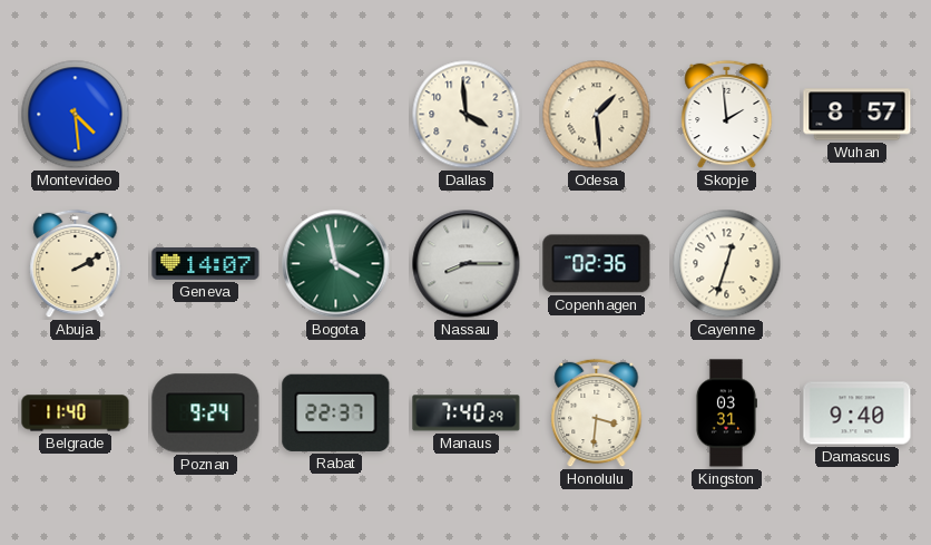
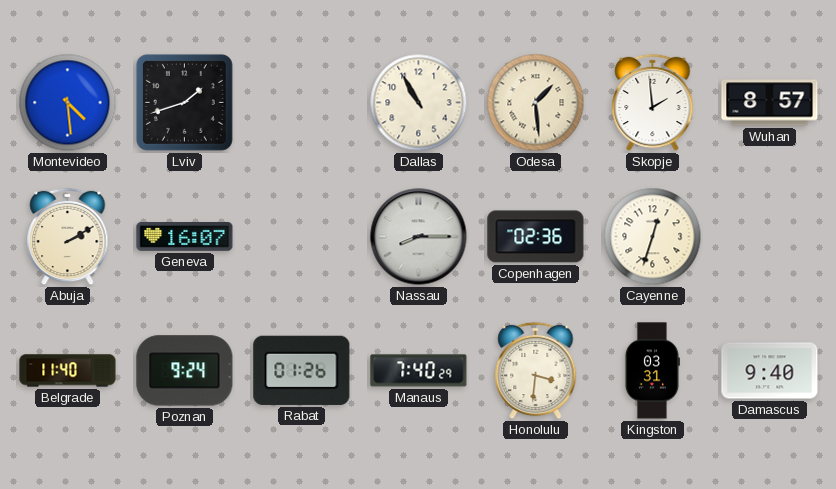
Lviv: none -> 1:42
Dallas: 3:59 -> 10:55
Geneva: 14:07 -> 16:07
Bogota: 3:58 -> none
Rabat: 22:37 -> 01:26
